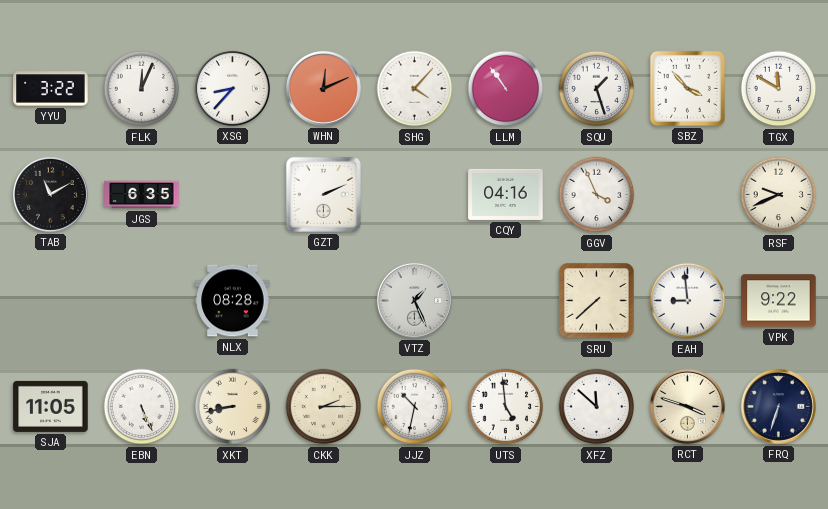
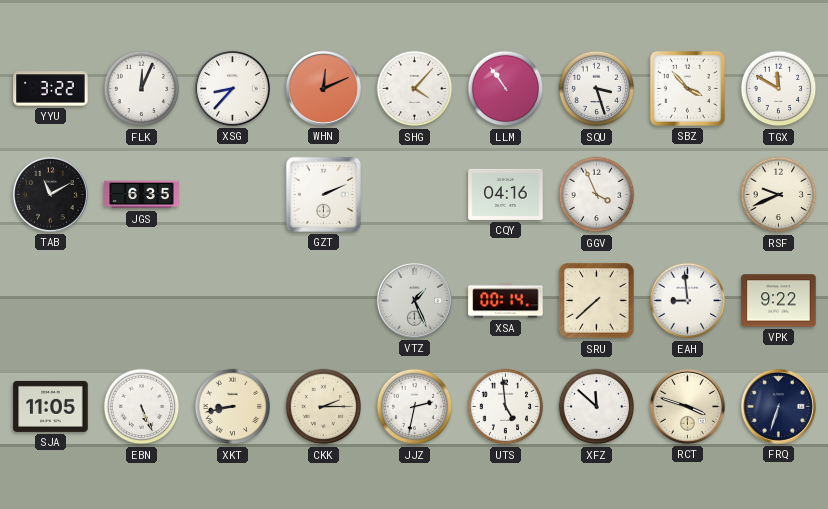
SQU: 1:27 -> 3:27
NLX: 08:28 -> none
XSA: none -> 00:14
JJZ: 10:32 -> 2:32
